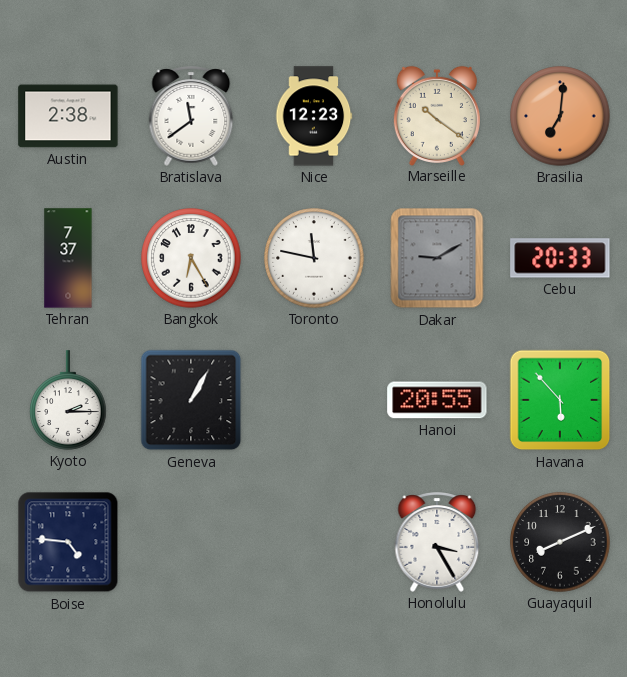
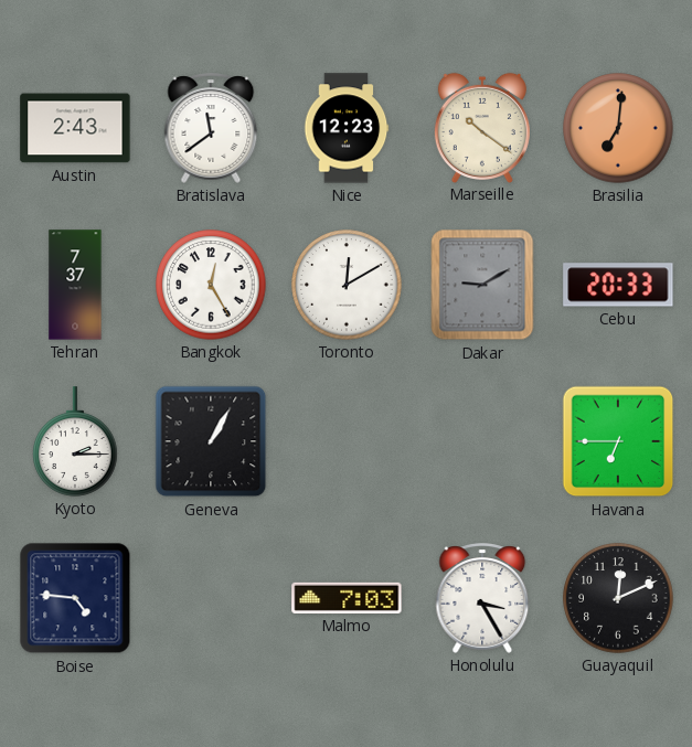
Austin: 2:38 -> 2:43
Bangkok: 6:25 -> 12:25
Toronto: 11:47 -> 12:10
Hanoi: 20:55 -> none
Havana: 5:53 -> 6:45
Malmo: none -> 7:03
Guayaquil: 8:11 -> 12:11
